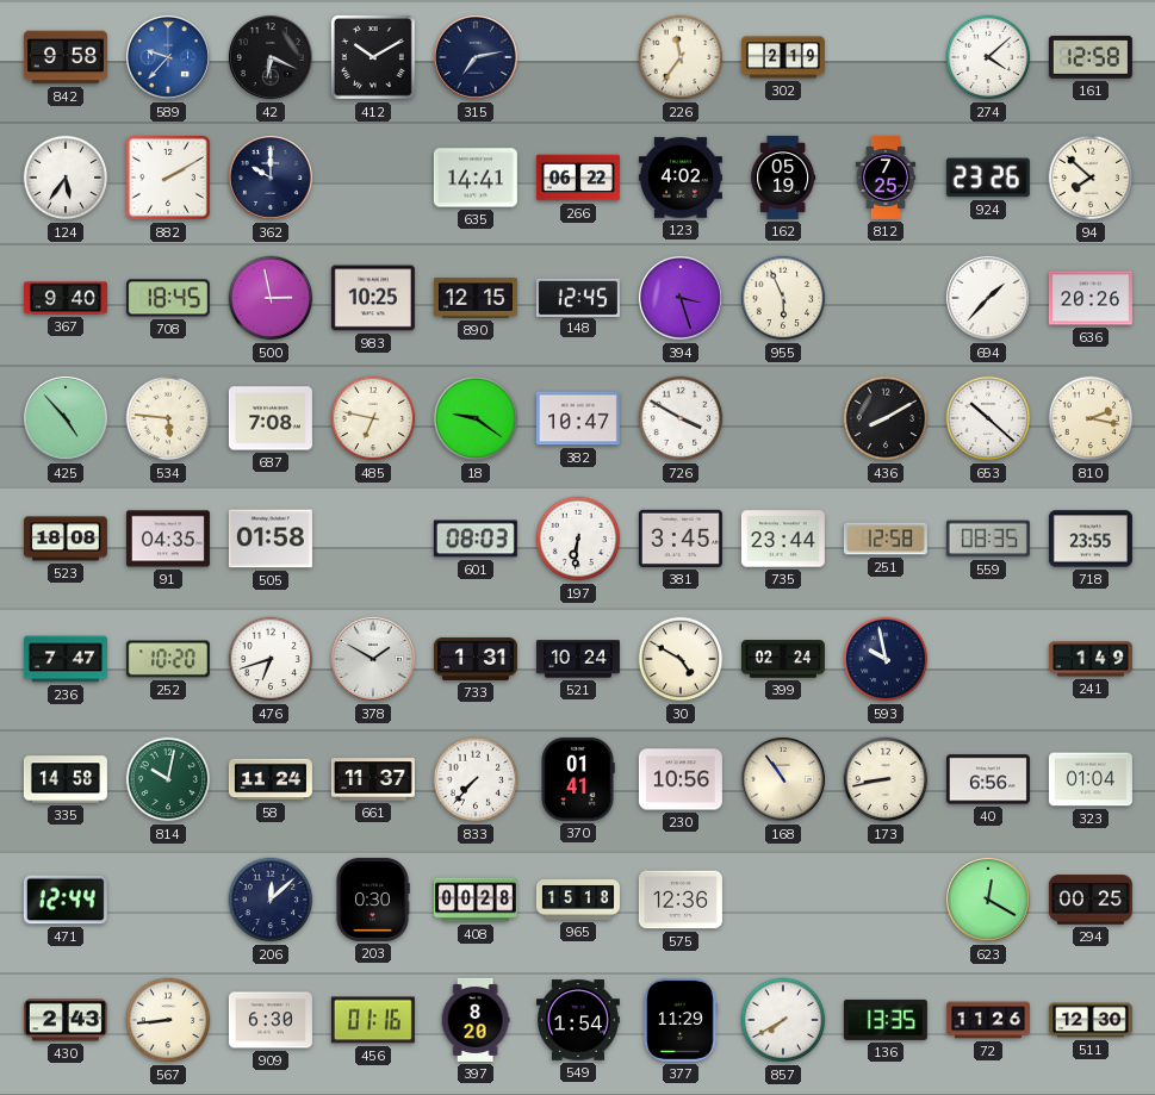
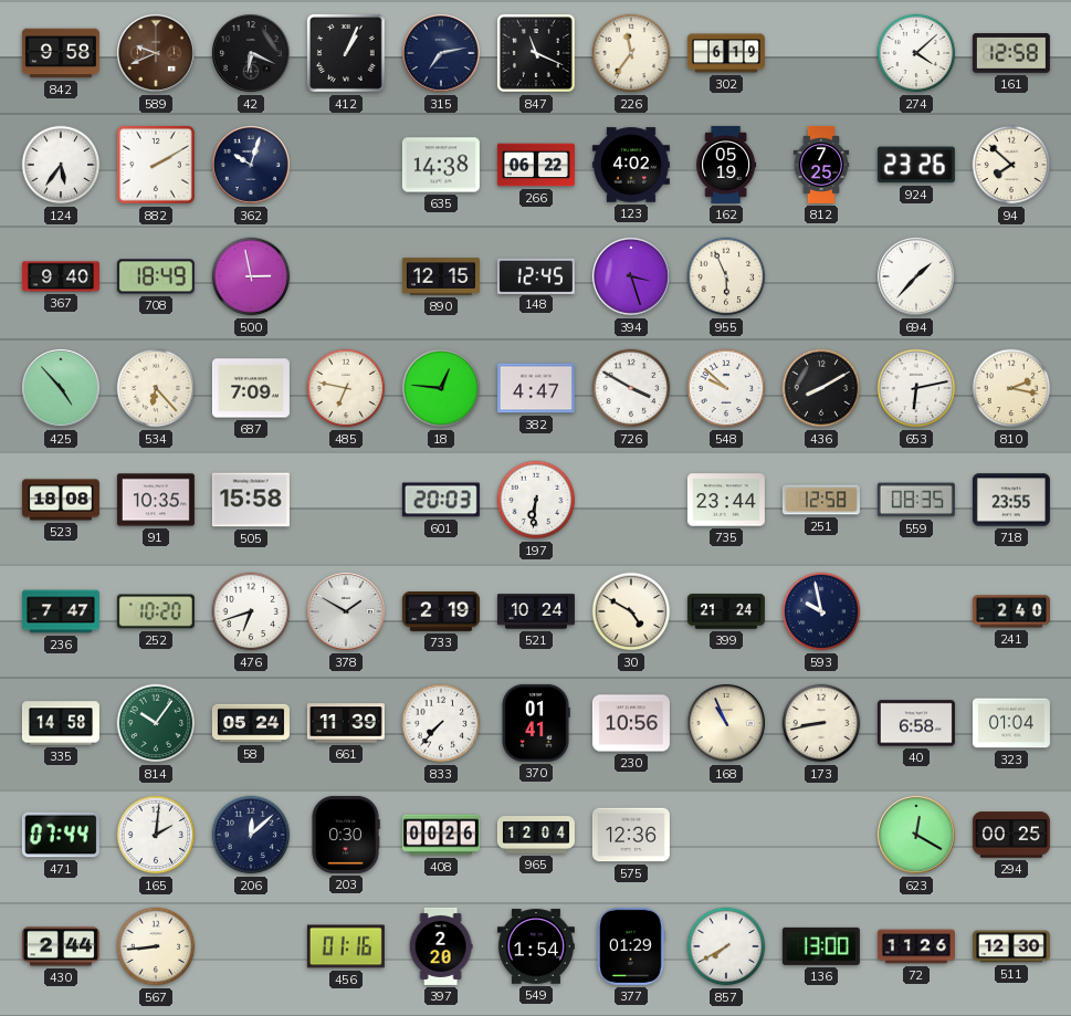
589: 9:37 -> 9:41
589 dial: blue -> brown
412: 10:10 -> 1:04
847: none -> 11:19
302: 2:19 -> 6:19
362: 10:00 -> 10:03
635: 14:41 -> 14:38
708: 18:45 -> 18:49
983: 10:25 -> none
636: 20:26 -> none
534: 5:46 -> 6:23
687: 7:08 -> 7:09
18: 9:21 -> 12:46
382: 10:47 -> 4:47
548: none -> 9:52
653: 10:22 -> 6:13
91: 04:35 -> 10:35
505: 01:58 -> 15:58
601: 08:03 -> 20:03
381: 3:45 -> none
733: 1:31 -> 2:19
399: 02:24 -> 21:24
241: 1:49 -> 2:40
814: 10:02 -> 10:06
58: 11:24 -> 05:24
661: 11:37 -> 11:39
168: 10:54 -> 10:56
40: 6:56 -> 6:58
471: 12:44 -> 07:44
165: none -> 2:01
408: 00:28 -> 00:26
965: 15:18 -> 12:04
430: 2:43 -> 2:44
909: 6:30 -> none
397: 8:20 -> 2:20
377: 11:29 -> 01:29
136: 13:35 -> 13:00
